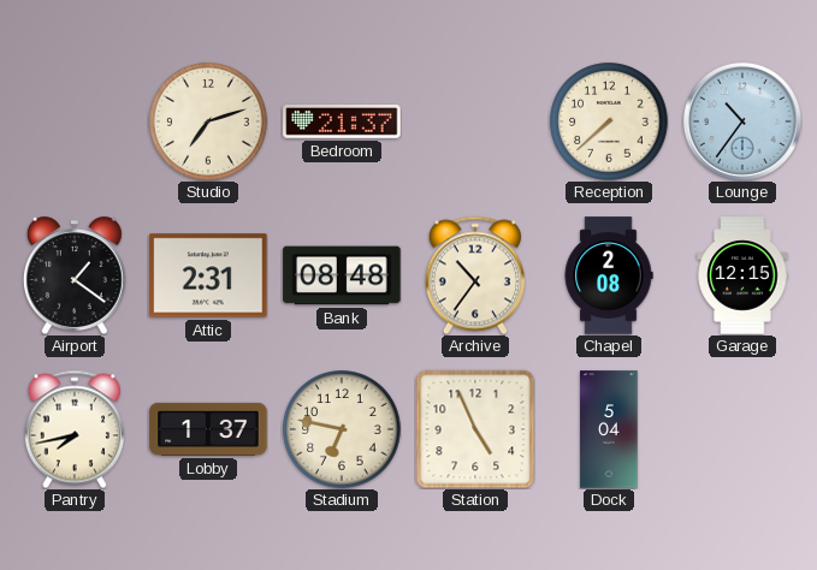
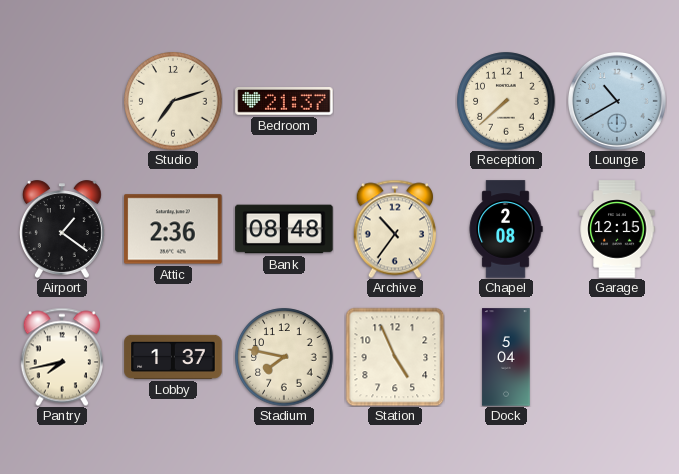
Lounge: 10:36 -> 10:40
Attic: 2:31 -> 2:36
Stadium: 6:47 -> 7:47
